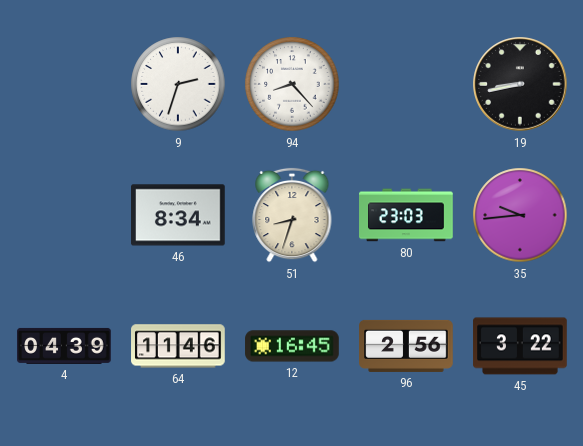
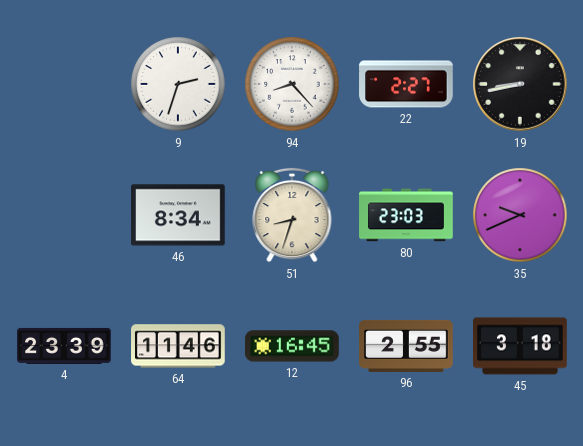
22: none -> 2:27
35: 9:44 -> 9:41
4: 04:39 -> 23:39
96: 2:56 -> 2:55
45: 3:22 -> 3:18
